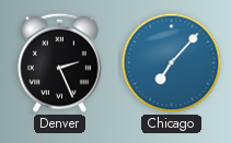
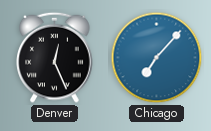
Denver: 2:26 -> 12:26
